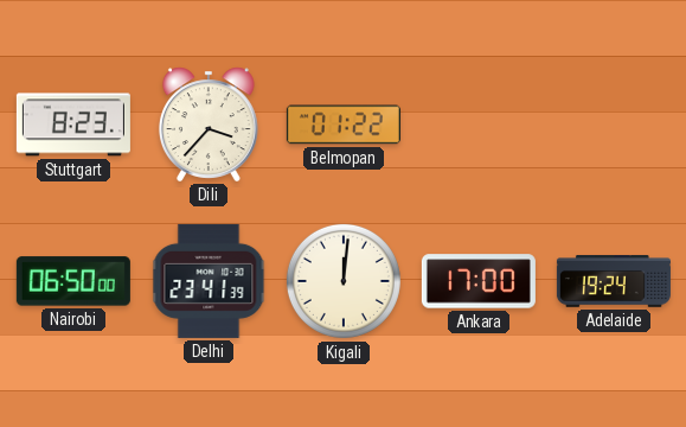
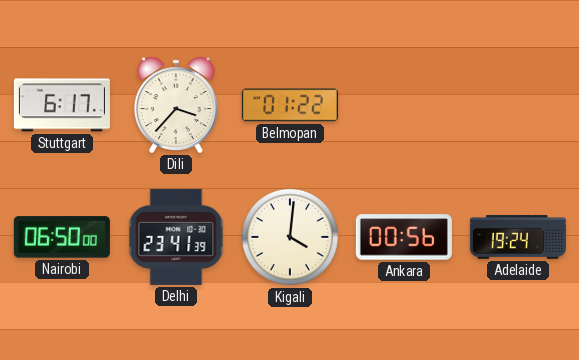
Stuttgart: 8:23 -> 6:17
Kigali: 12:01 -> 4:01
Ankara: 17:00 -> 00:56
